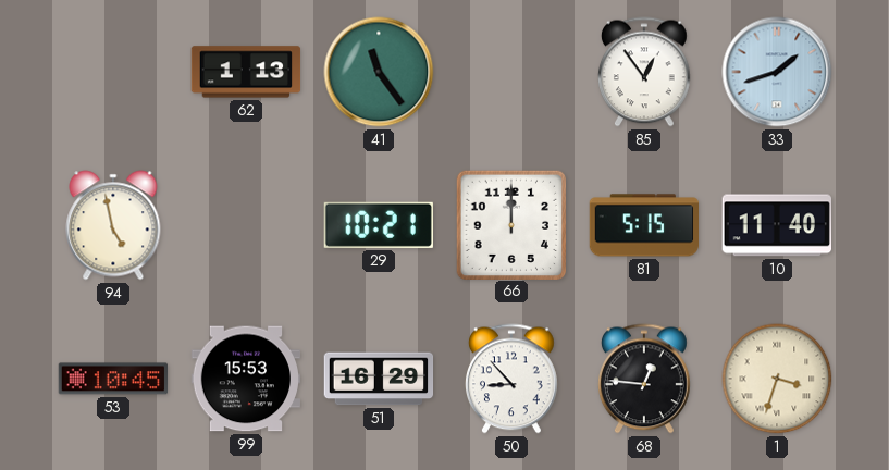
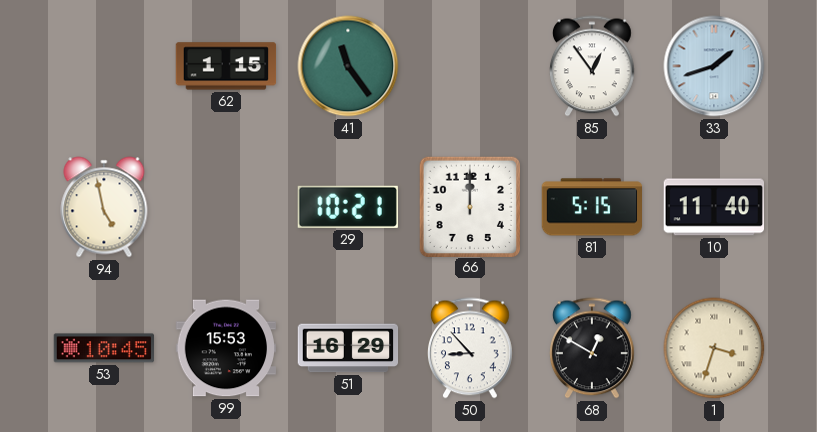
62: 1:13 -> 1:15
68: 12:46 -> 12:50
